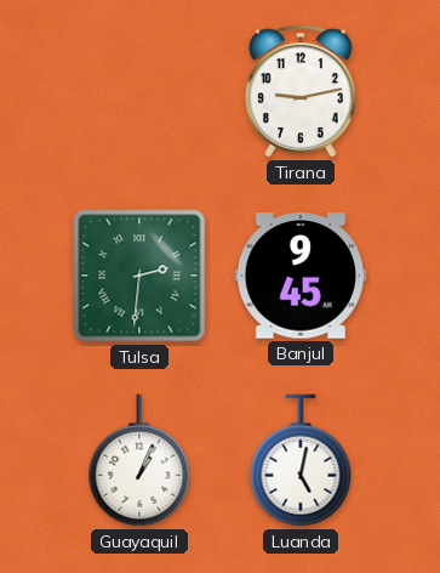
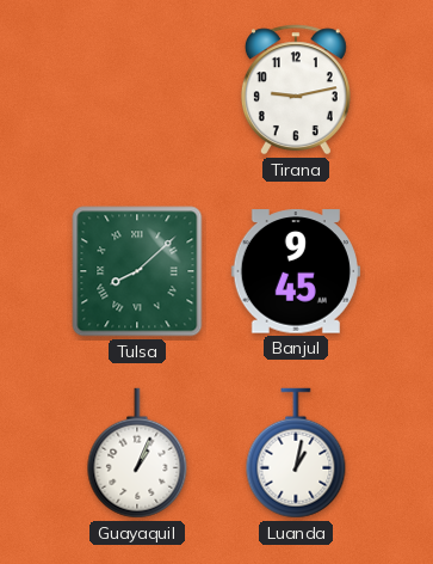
Tulsa: 2:31 -> 8:08
Luanda: 5:02 -> 1:02
